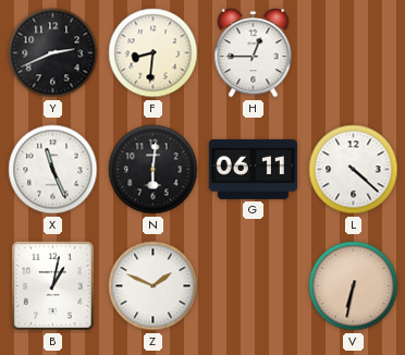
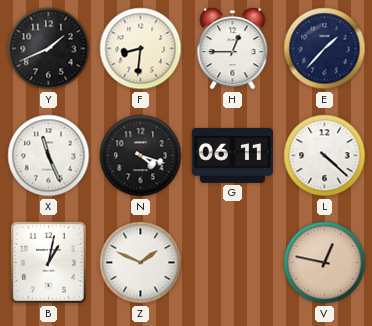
Y: 2:41 -> 1:41
E: none -> 1:37
N: 6:01 -> 4:18
V: 6:32 -> 12:47
